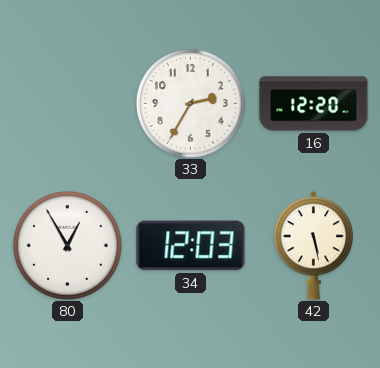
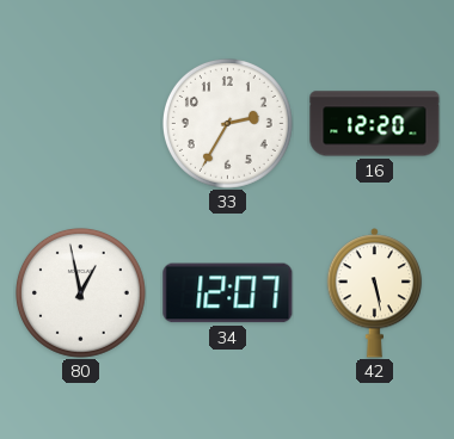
80: 12:55 -> 12:58
34: 12:03 -> 12:07
